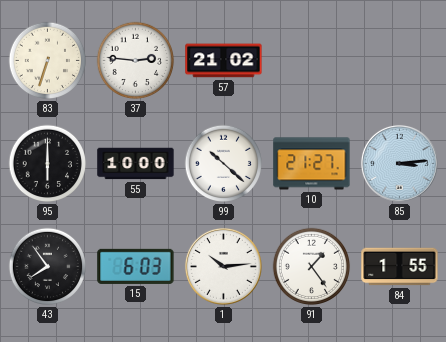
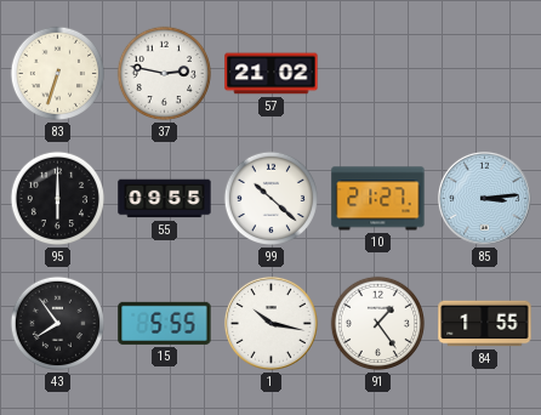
37: 2:46 -> 2:47
55: 10:00 -> 09:55
15: 6:03 -> 5:55
1: 10:14 -> 10:17
